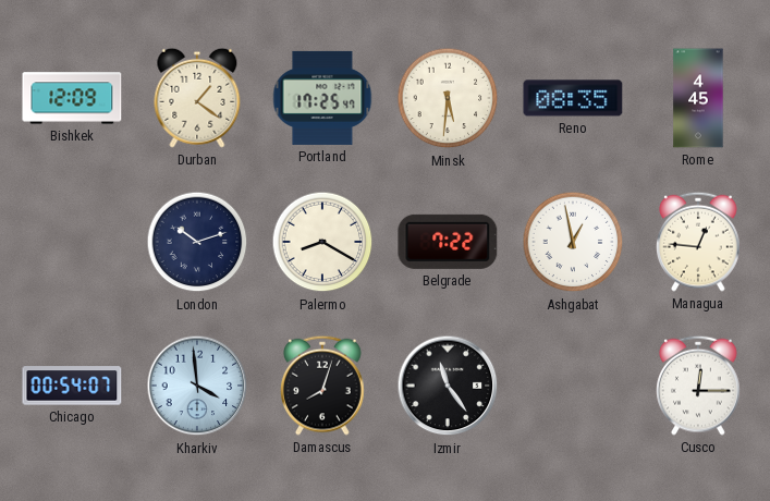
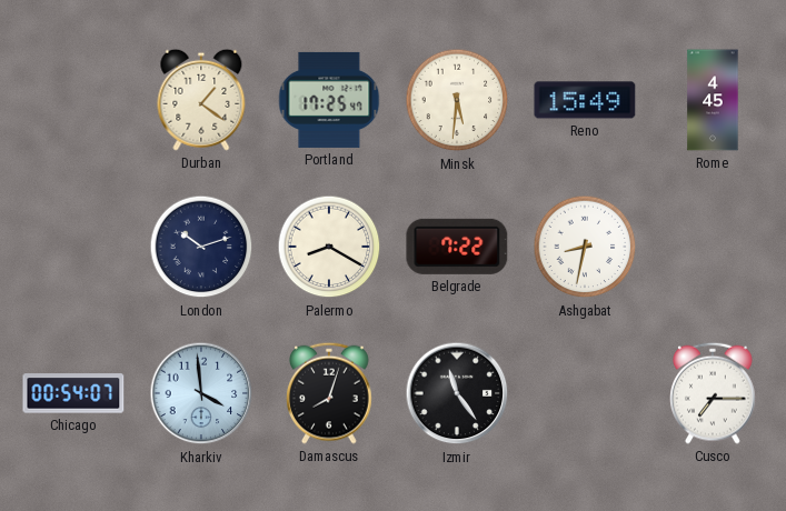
Bishkek: 12:09 -> none
Reno: 08:35 -> 15:49
Ashgabat: 12:58 -> 8:32
Managua: 12:46 -> none
Cusco: 12:15 -> 7:15
